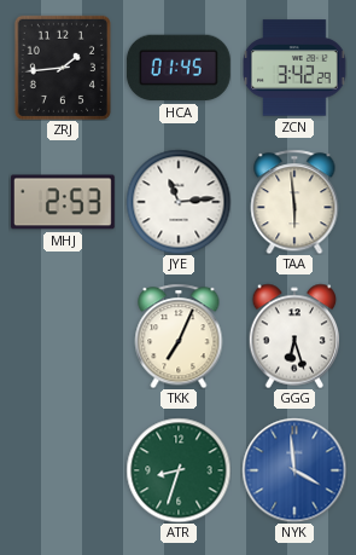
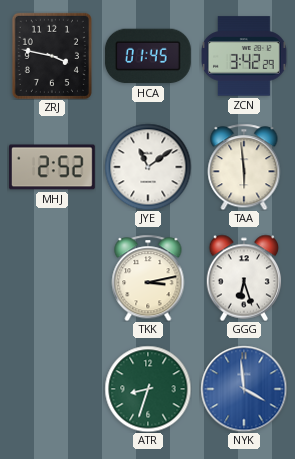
ZRJ: 1:44 -> 3:47
MHJ: 2:53 -> 2:52
JYE: 11:14 -> 11:09
TKK: 7:04 -> 3:13
